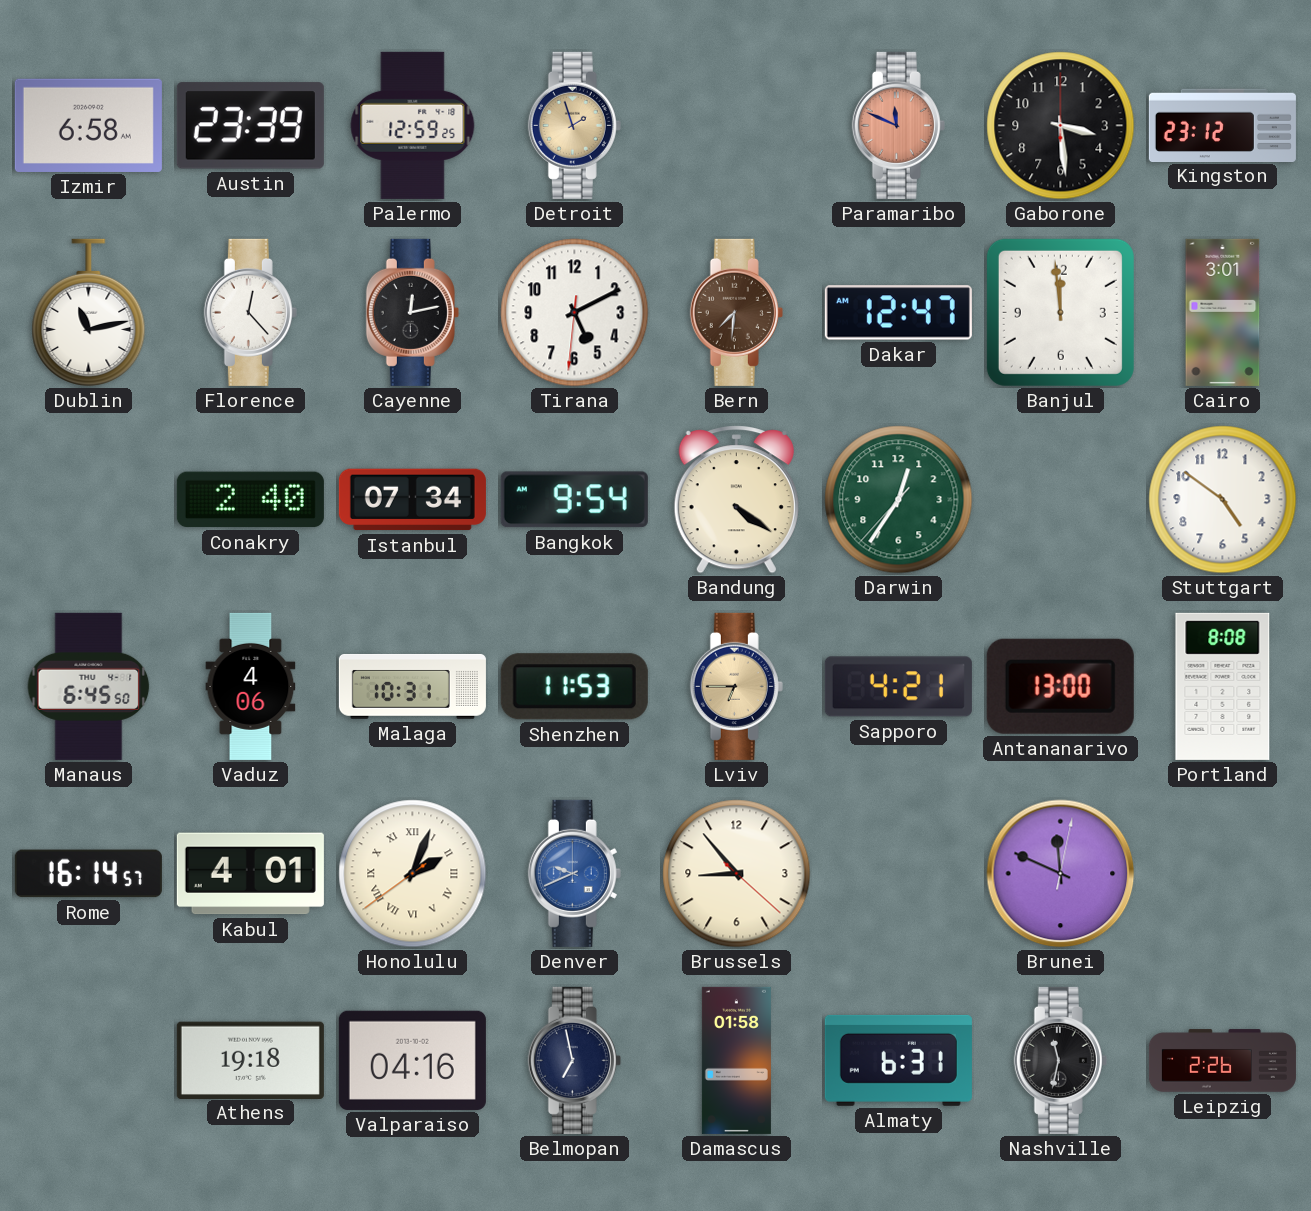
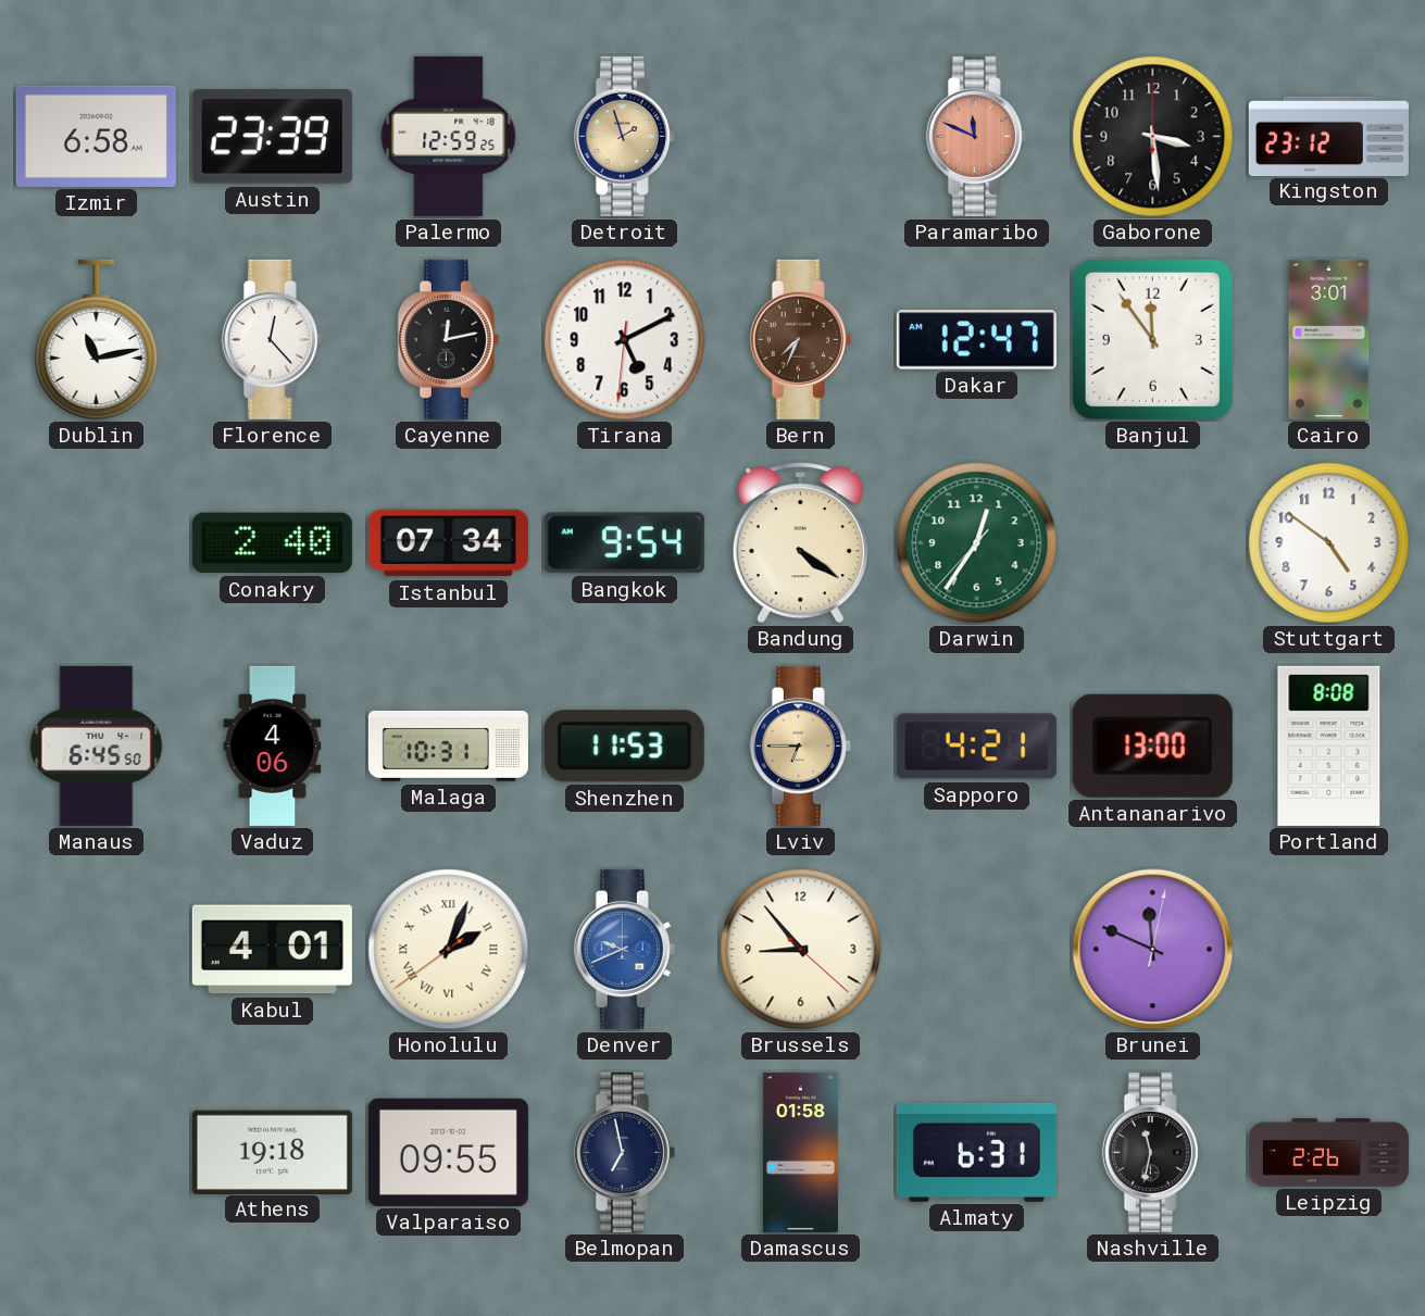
Bern: 7:31 -> 7:34
Banjul: 11:59 -> 11:54
Rome: 16:14 -> none
Valparaiso: 04:16 -> 09:55
